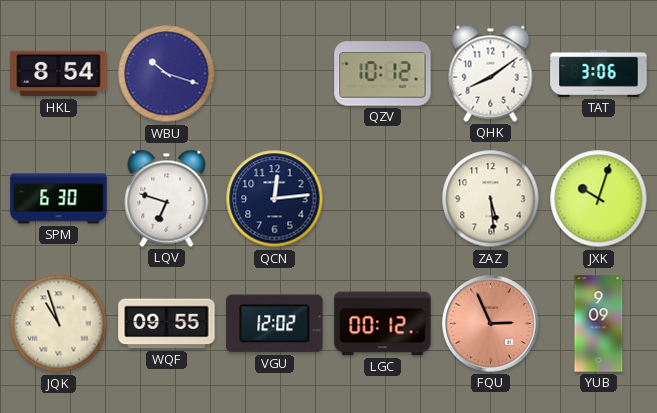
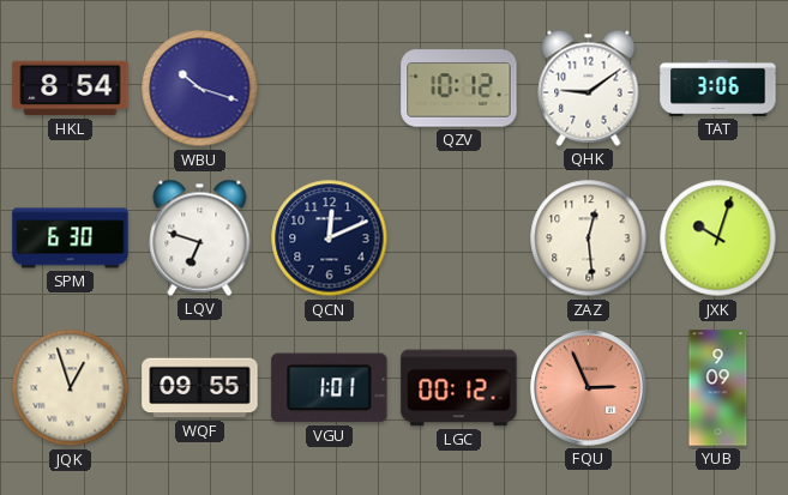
QHK: 8:09 -> 9:09
QCN: 12:14 -> 12:11
ZAZ: 5:29 -> 12:29
JQK: 10:57 -> 12:57
VGU: 12:02 -> 1:01
